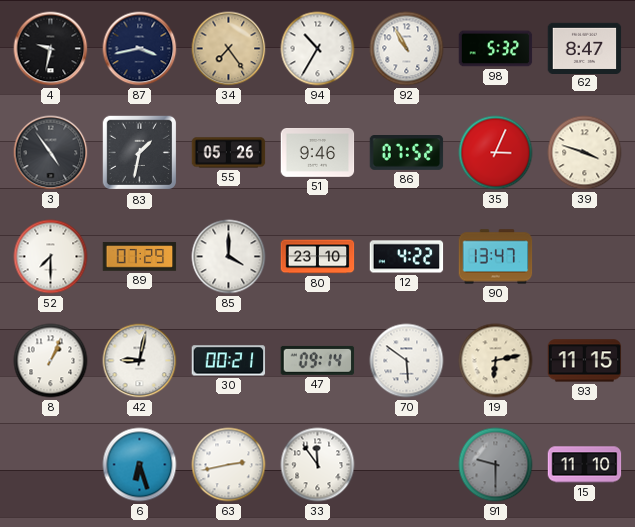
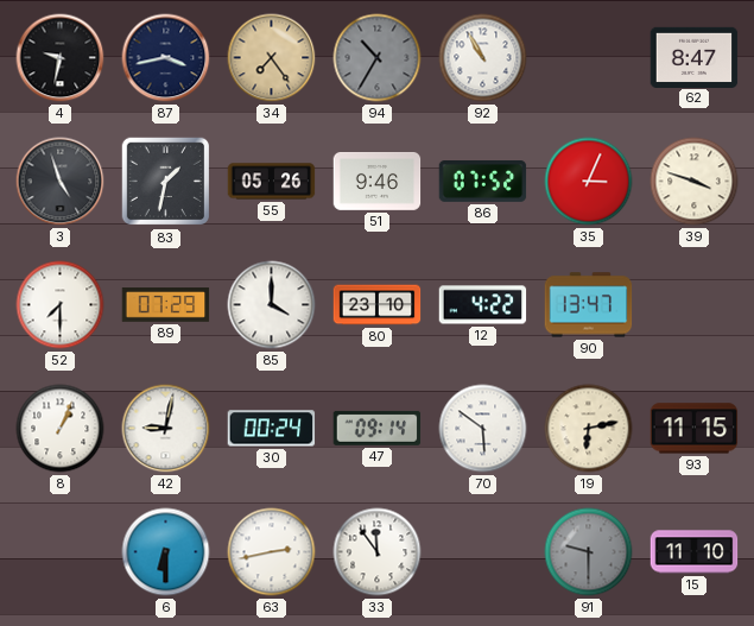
94 dial: white -> grey
98: 5:32 -> none
3: 4:54 -> 4:57
30: 00:21 -> 00:24
6: 6:27 -> 6:30
